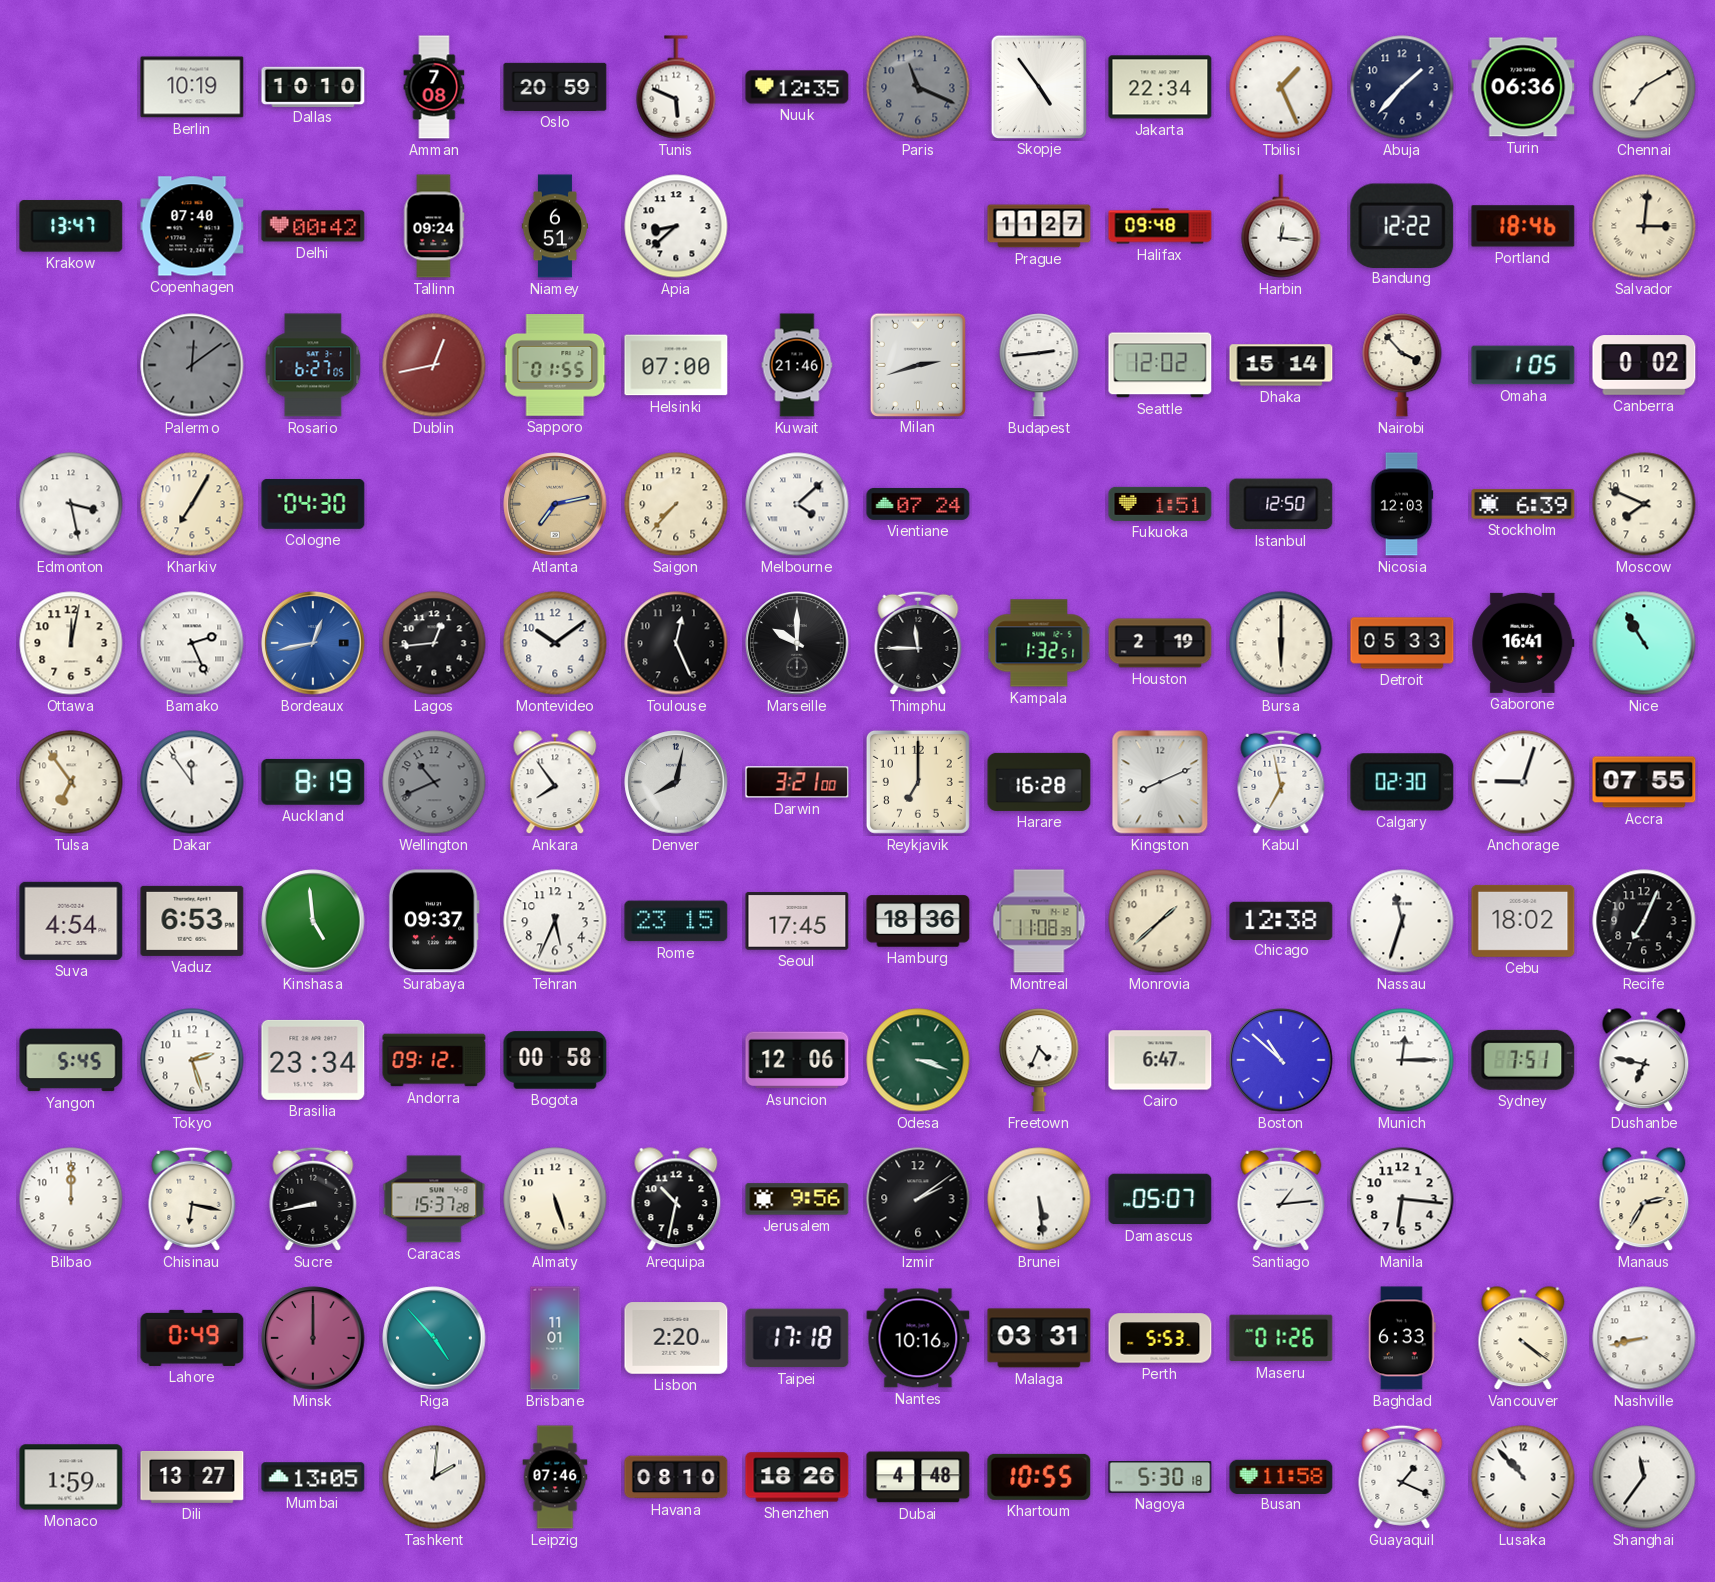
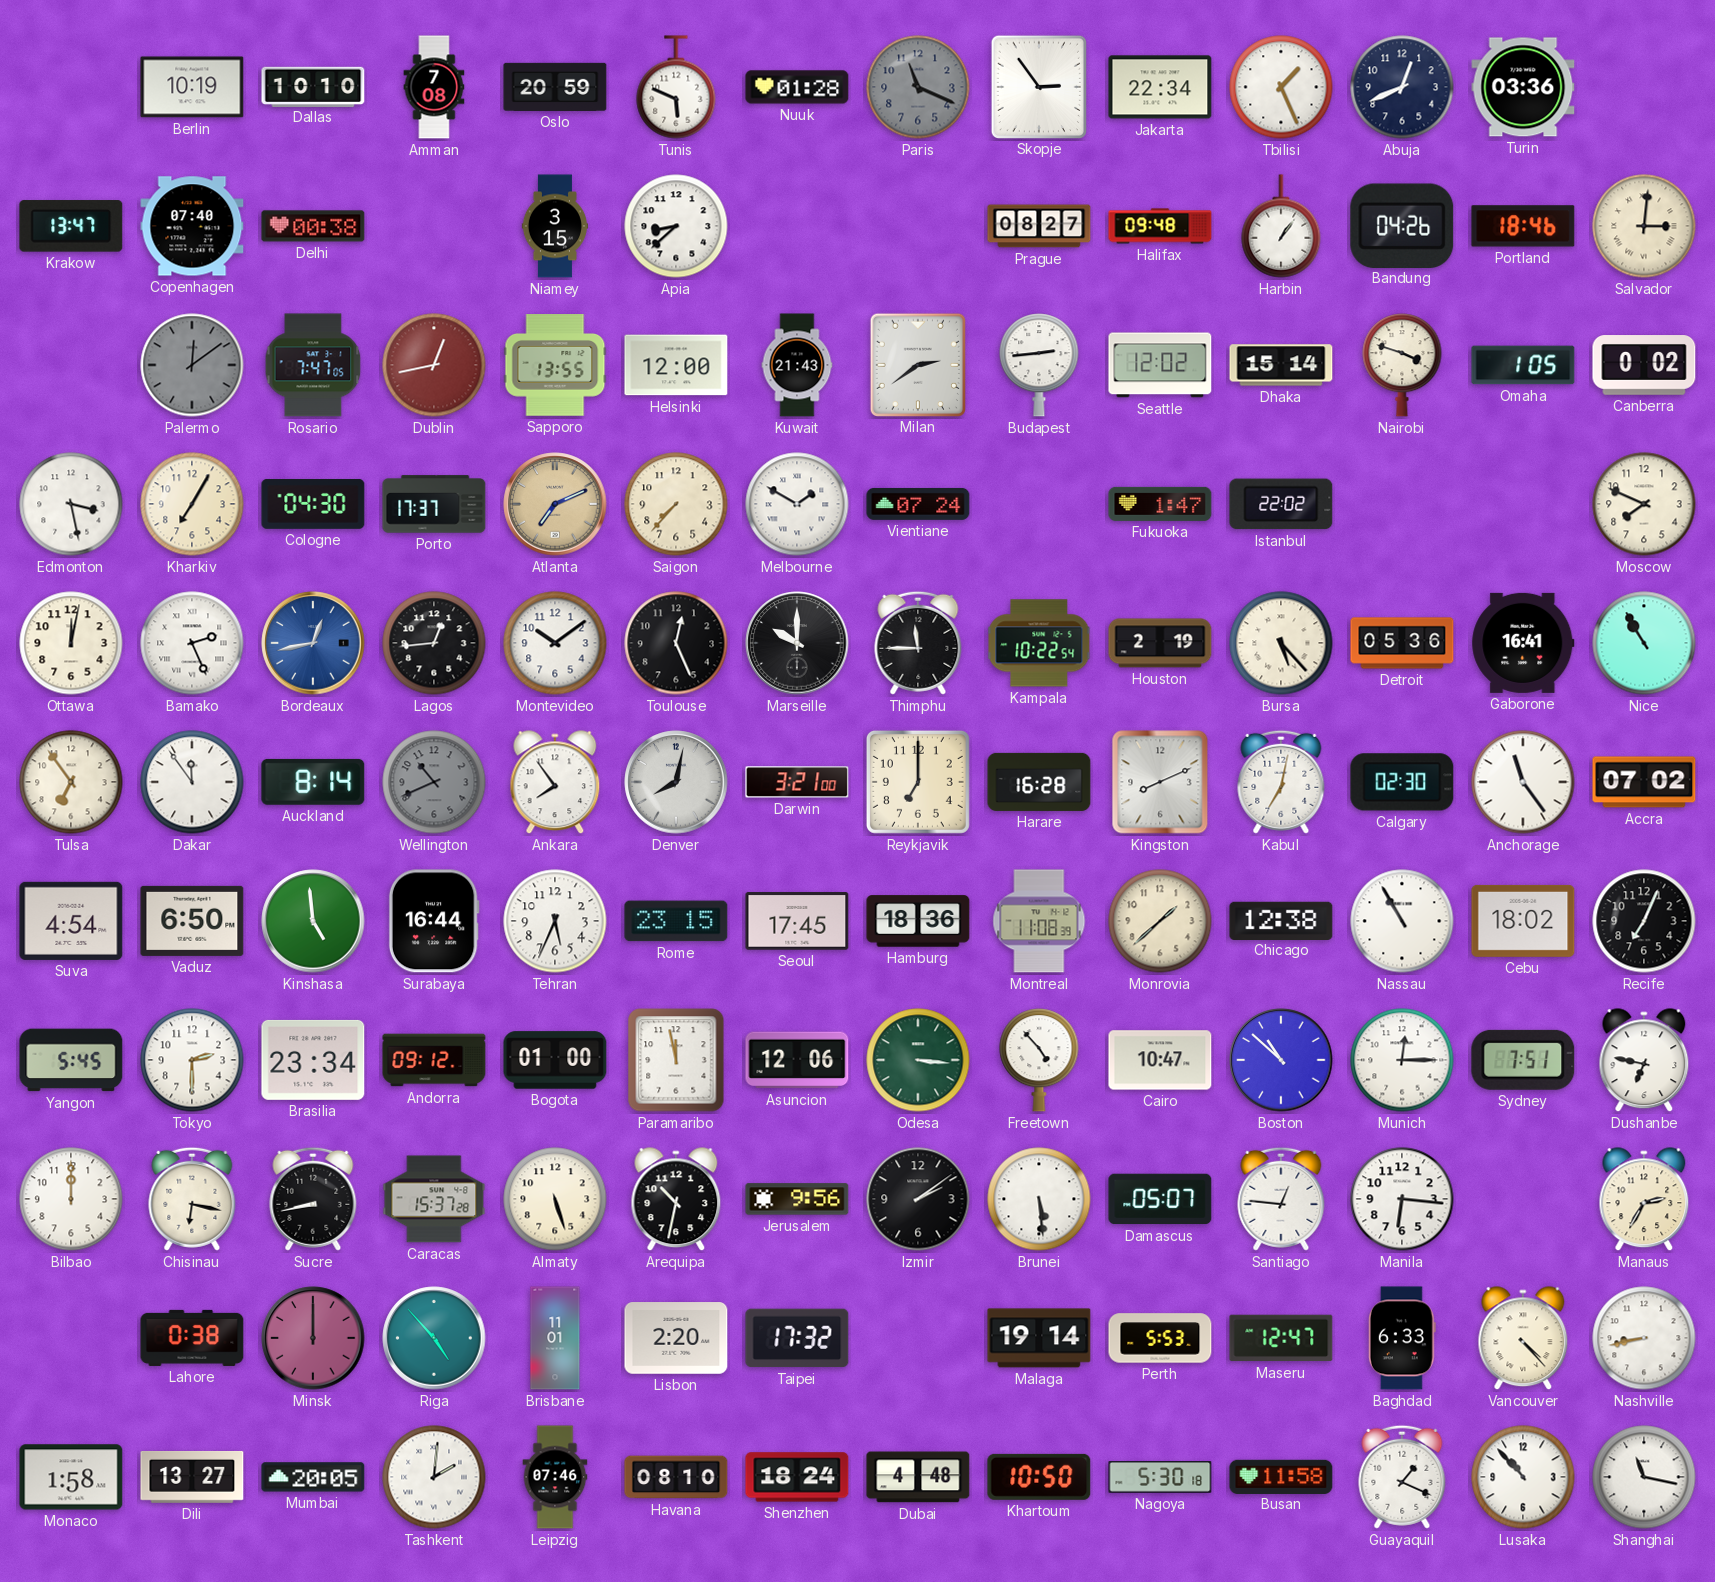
Nuuk: 12:35 -> 01:28
Skopje: 4:54 -> 2:54
Abuja: 1:37 -> 12:41
Turin: 06:36 -> 03:36
Chennai: 7:10 -> none
Delhi: 00:42 -> 00:38
Tallinn: 09:24 -> none
Niamey: 6:51 -> 3:15
Prague: 11:27 -> 08:27
Harbin: 12:16 -> 1:06
Bandung: 12:22 -> 04:26
Rosario: 6:27 -> 7:47
Sapporo: 01:55 -> 13:55
Helsinki: 07:00 -> 12:00
Kuwait: 21:46 -> 21:43
Milan: 2:42 -> 2:39
Nairobi: 3:53 -> 3:48
Porto: none -> 17:37
Atlanta: 7:13 -> 7:11
Melbourne: 4:08 -> 1:50
Fukuoka: 1:51 -> 1:47
Istanbul: 12:50 -> 22:02
Nicosia: 12:03 -> none
Stockholm: 6:39 -> none
Kampala: 1:32 -> 10:22
Bursa: 6:00 -> 5:23
Detroit: 05:33 -> 05:36
Auckland: 8:19 -> 8:14
Kabul: 6:58 -> 7:02
Anchorage: 9:03 -> 11:24
Accra: 07:55 -> 07:02
Vaduz: 6:53 -> 6:50
Surabaya: 09:37 -> 16:44
Nassau: 11:33 -> 10:55
Tokyo: 2:27 -> 2:30
Bogota: 00:58 -> 01:00
Paramaribo: none -> 11:58
Odesa: 3:18 -> 3:16
Freetown: 4:34 -> 4:53
Cairo: 6:47 -> 10:47
Santiago: 1:14 -> 12:46
Lahore: 0:49 -> 0:38
Taipei: 17:18 -> 17:32
Nantes: 10:16 -> none
Malaga: 03:31 -> 19:14
Maseru: 01:26 -> 12:47
Vancouver: 4:21 -> 4:23
Monaco: 1:59 -> 1:58
Mumbai: 13:05 -> 20:05
Shenzhen: 18:26 -> 18:24
Khartoum: 10:55 -> 10:50
Shanghai: 11:36 -> 11:17
